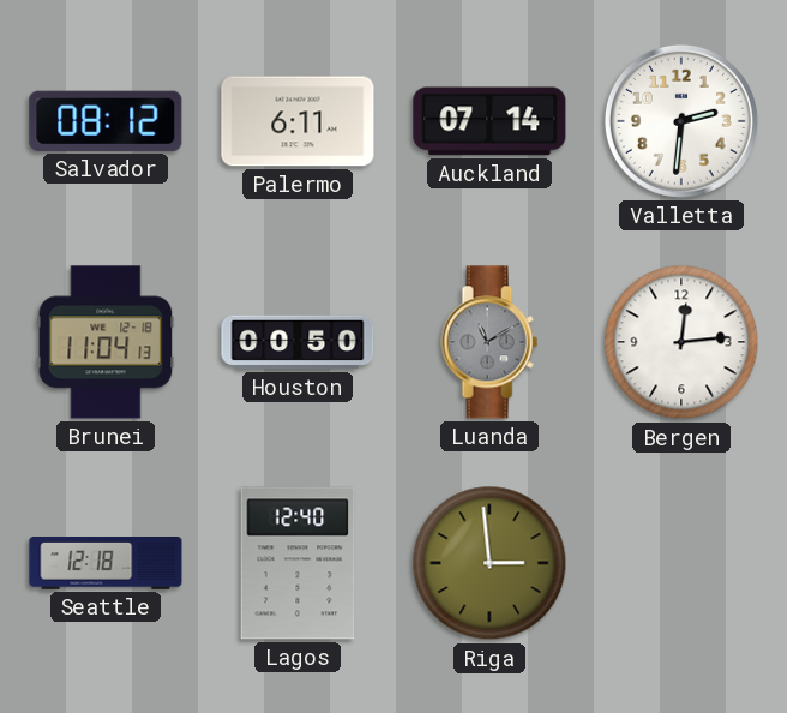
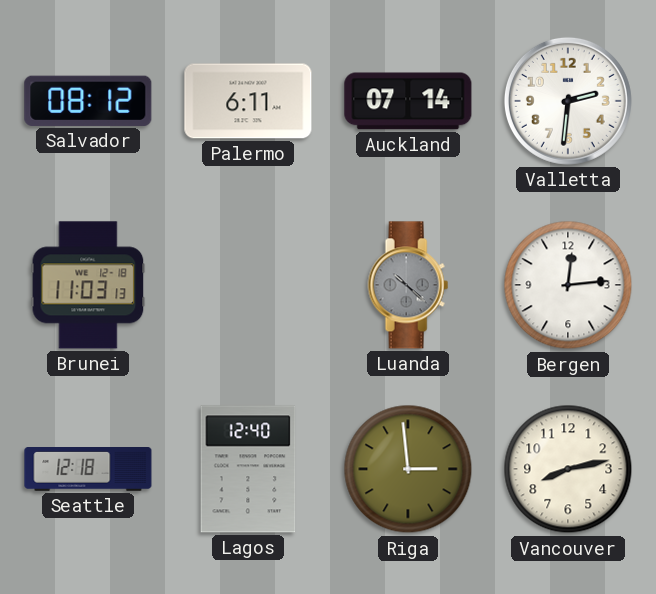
Brunei: 11:04 -> 11:03
Houston: 00:50 -> none
Luanda: 11:10 -> 10:22
Vancouver: none -> 8:13
